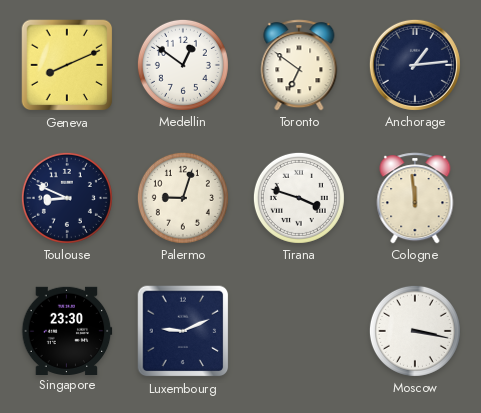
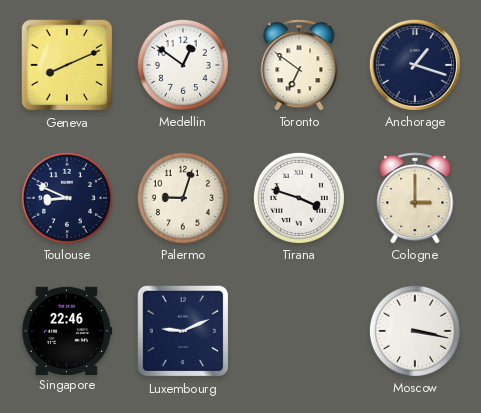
Anchorage: 1:14 -> 1:18
Cologne: 11:59 -> 3:00
Singapore: 23:30 -> 22:46
